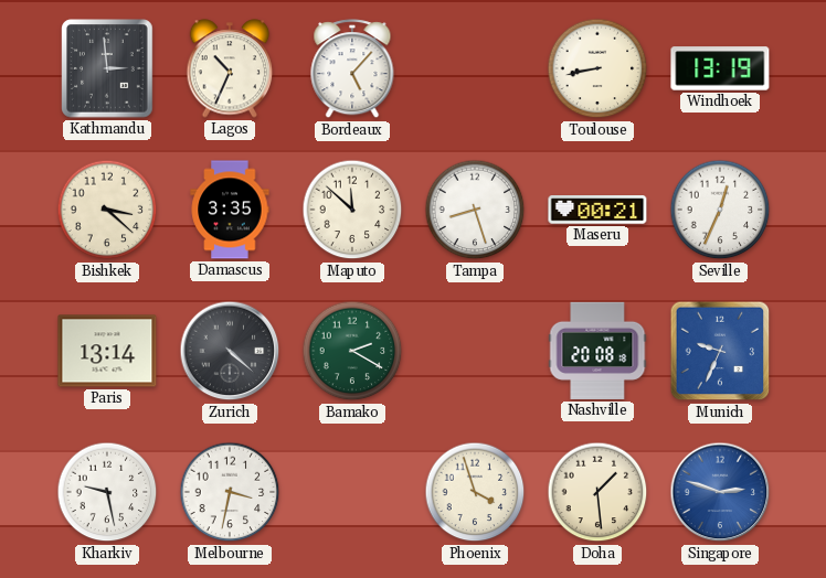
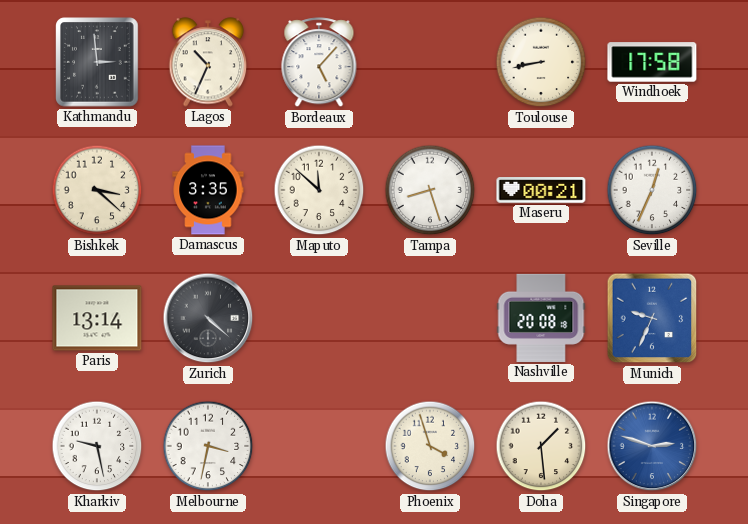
Windhoek: 13:19 -> 17:58
Bamako: 2:20 -> none
